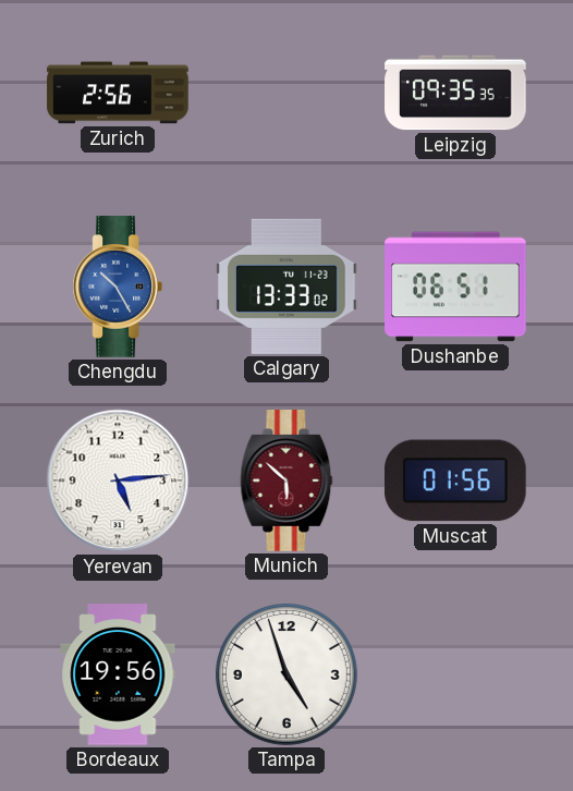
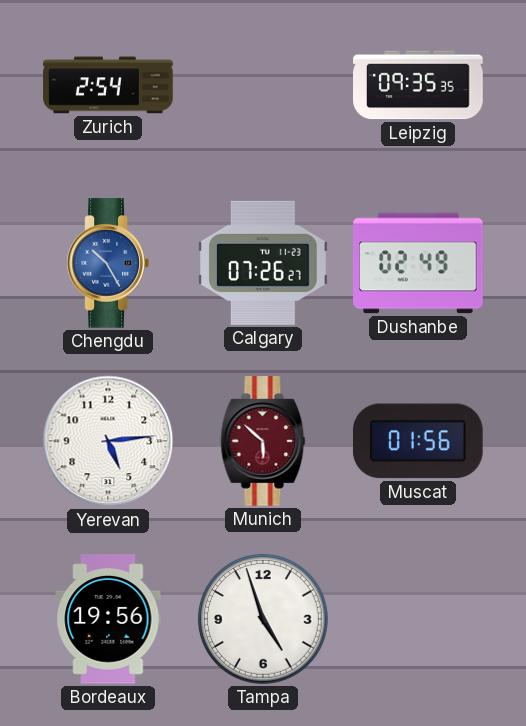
Zurich: 2:56 -> 2:54
Calgary: 13:33 -> 07:26
Dushanbe: 06:51 -> 02:49
